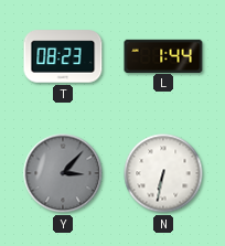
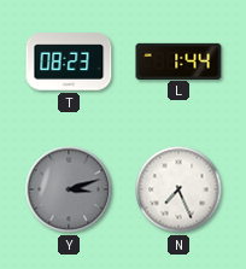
Y: 3:07 -> 3:12
N: 6:32 -> 7:26
